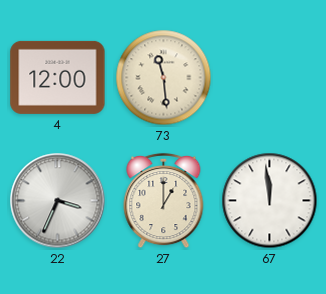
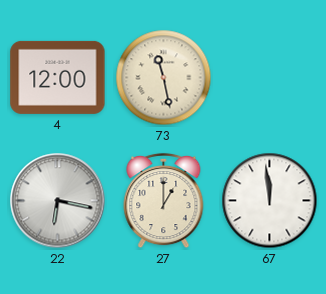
73: 11:29 -> 11:28
22: 3:34 -> 6:17
